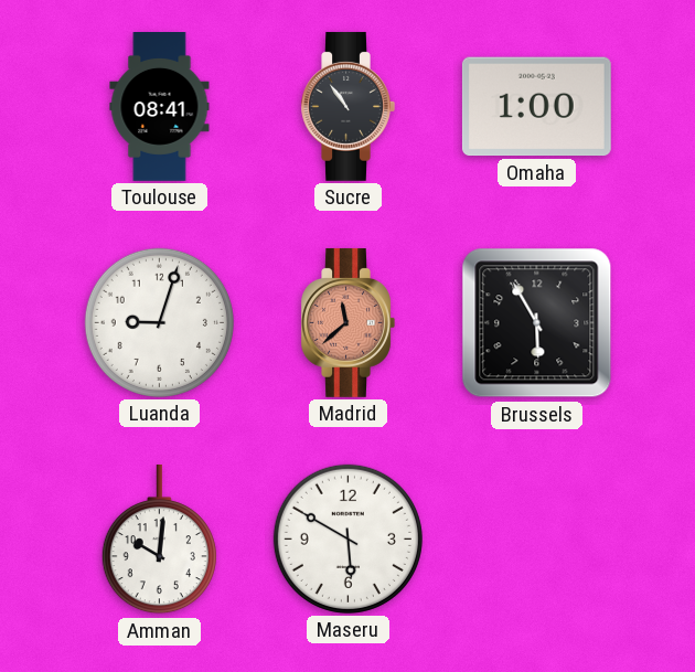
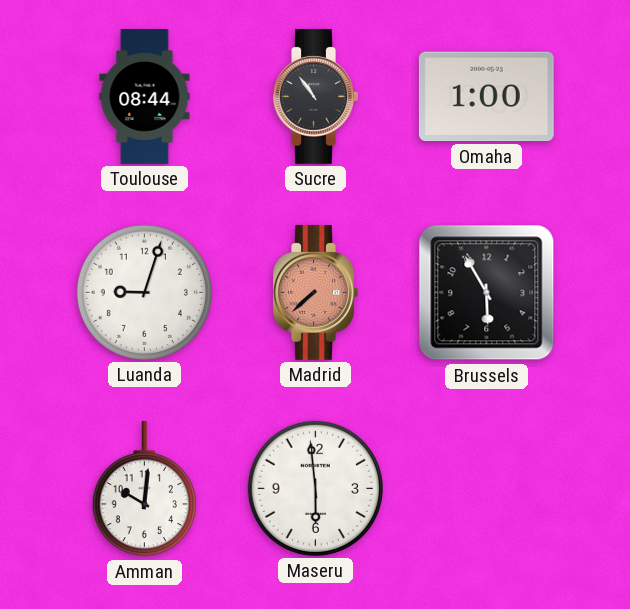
Toulouse: 08:41 -> 08:44
Madrid: 11:38 -> 7:38
Maseru: 5:50 -> 5:59
